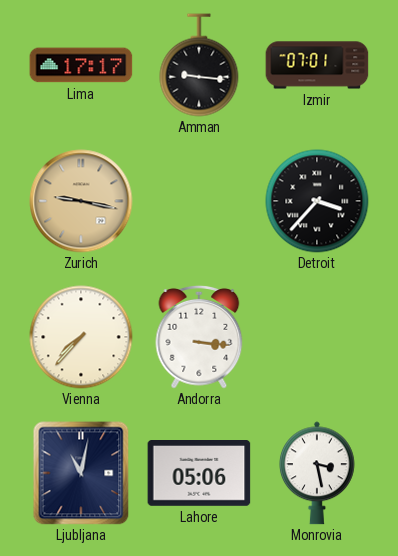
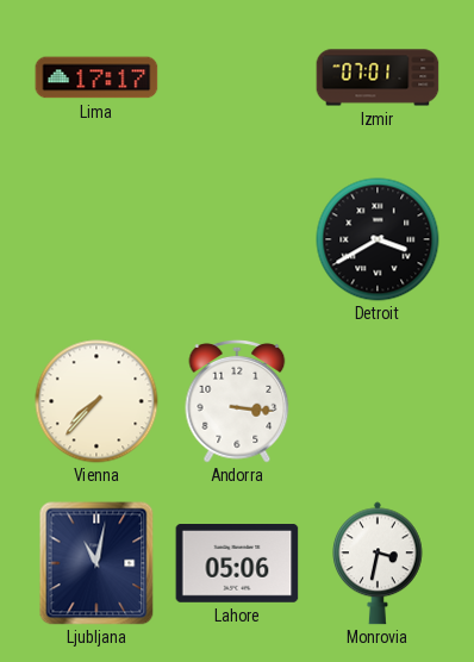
Amman: 9:16 -> none
Zurich: 9:17 -> none
Detroit: 3:37 -> 3:40
Monrovia: 3:28 -> 3:32
